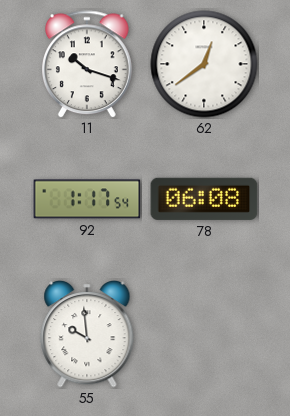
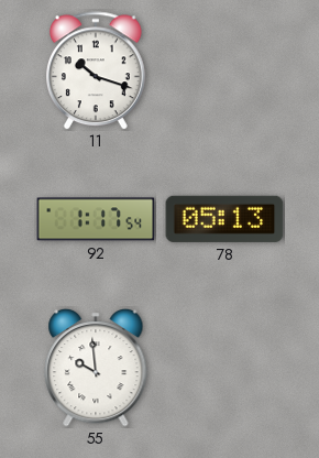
62: 12:39 -> none
78: 06:08 -> 05:13
